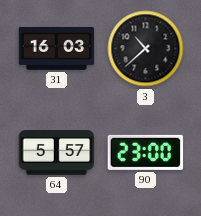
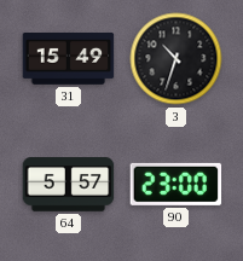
31: 16:03 -> 15:49
3: 10:38 -> 10:33
